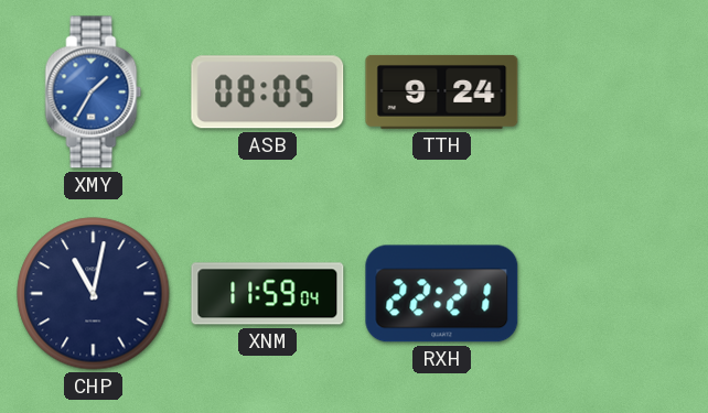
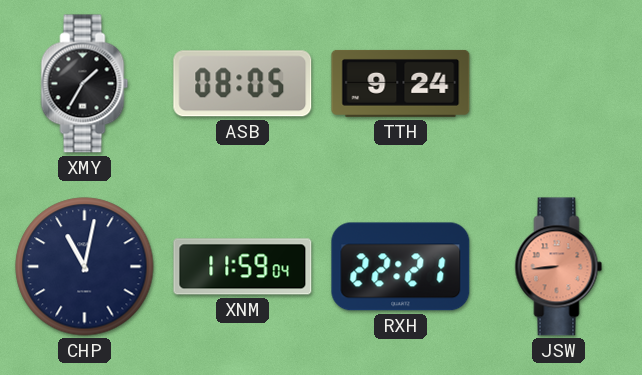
XMY dial: blue -> black
JSW: none -> 8:44
